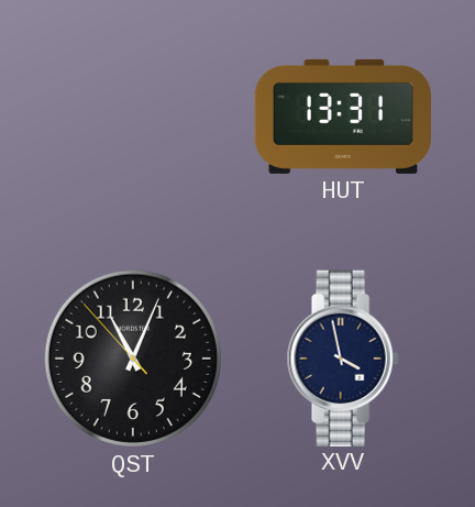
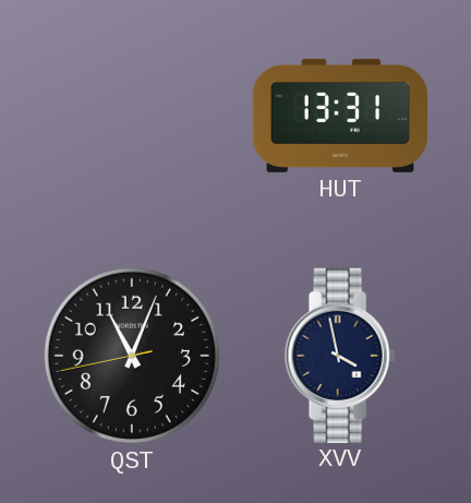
QST: 11:03:53 -> 11:03:43
